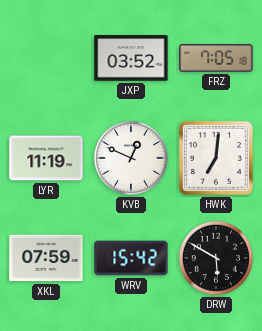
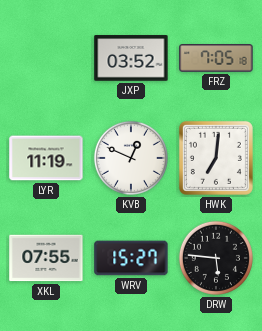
XKL: 07:59 -> 07:55
WRV: 15:42 -> 15:27
DRW: 5:50 -> 5:46
